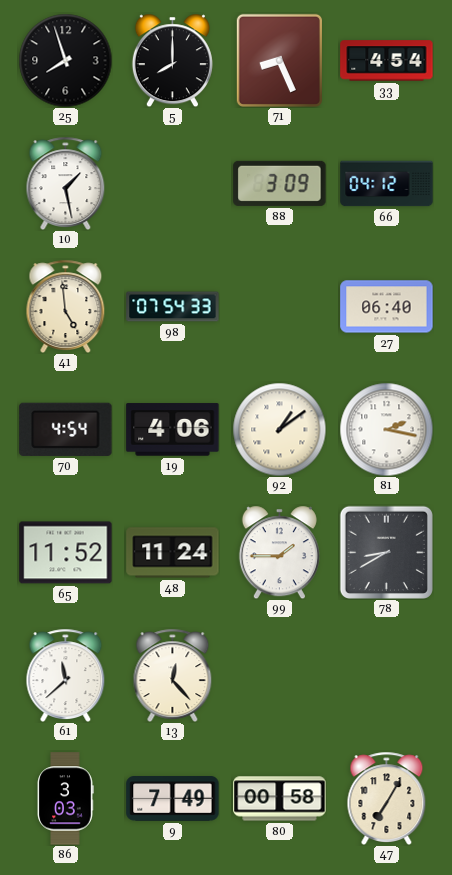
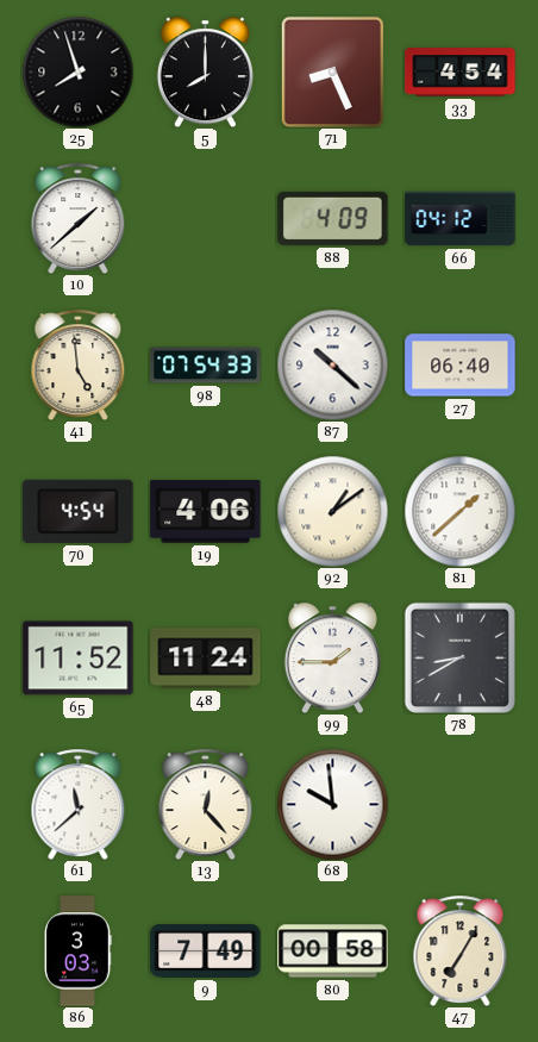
10: 1:28 -> 1:38
88: 3:09 -> 4:09
87: none -> 10:22
81: 2:17 -> 1:38
68: none -> 9:59
